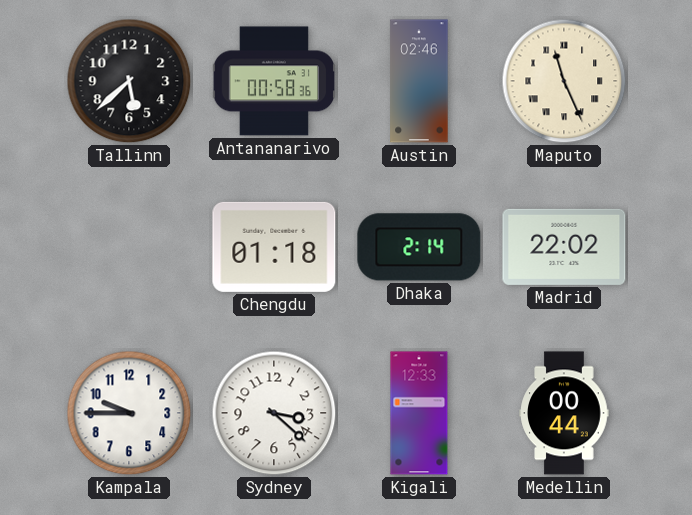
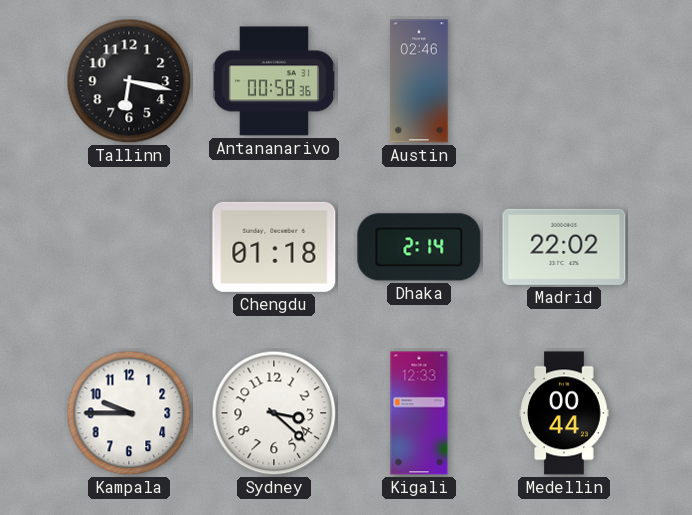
Tallinn: 5:38 -> 6:17
Maputo: 11:26 -> none
